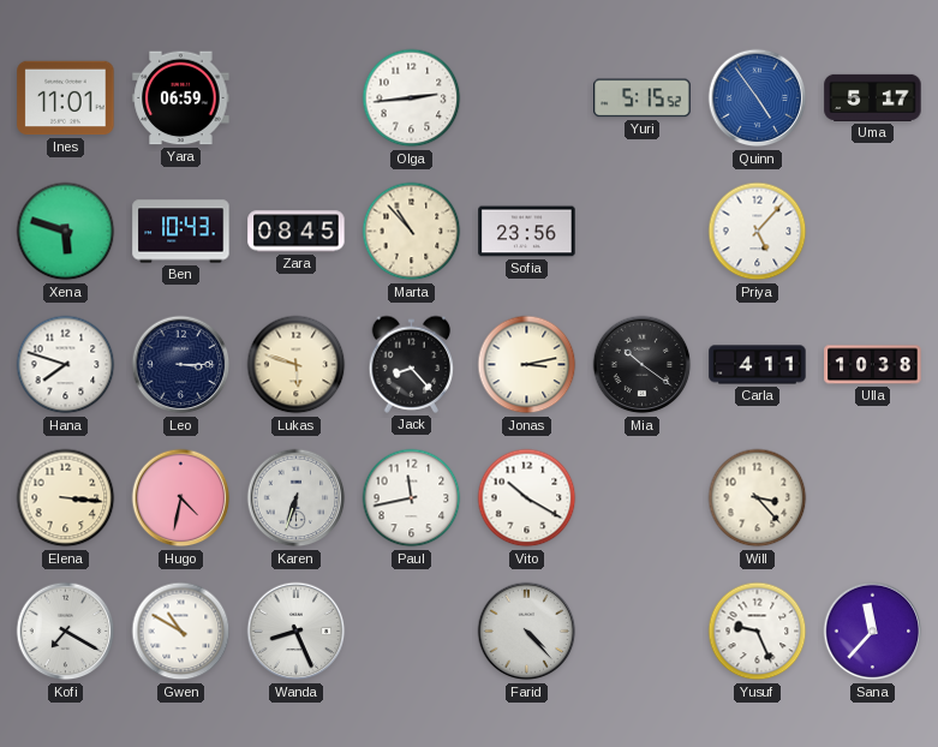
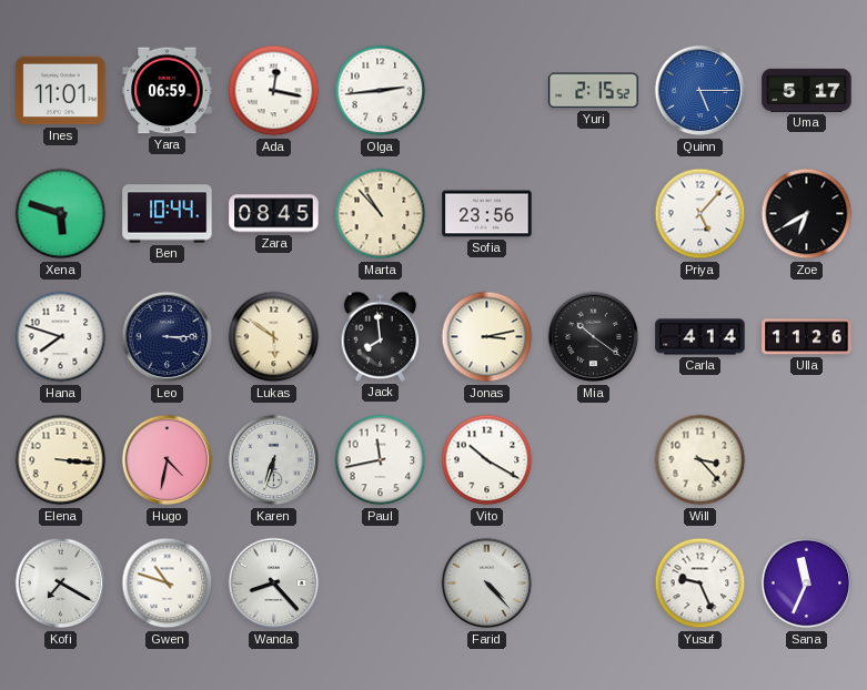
Ada: none -> 12:17
Yuri: 5:15 -> 2:15
Quinn: 4:54 -> 5:15
Ben: 10:43 -> 10:44
Zoe: none -> 6:40
Lukas: 5:48 -> 5:51
Jack: 8:23 -> 7:59
Carla: 4:11 -> 4:14
Ulla: 10:38 -> 11:26
Gwen: 10:50 -> 10:48
Wanda: 8:26 -> 8:23
Sana: 11:37 -> 11:34
